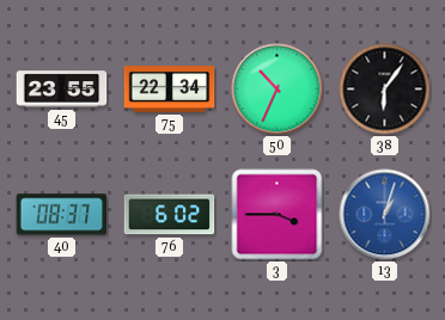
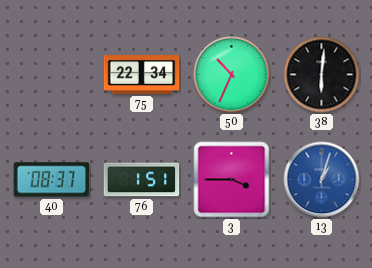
45: 23:55 -> none
38: 6:06 -> 6:01
76: 6:02 -> 1:51
